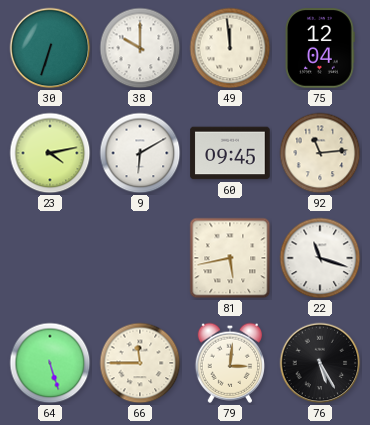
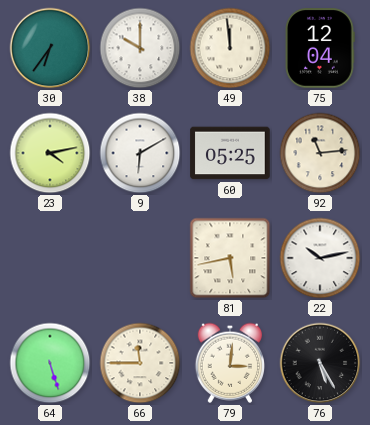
30: 6:33 -> 6:36
60: 09:45 -> 05:25
22: 11:18 -> 10:13
